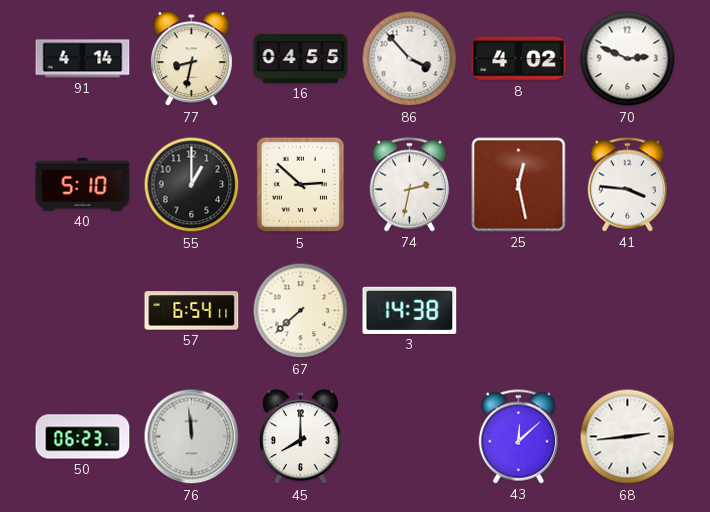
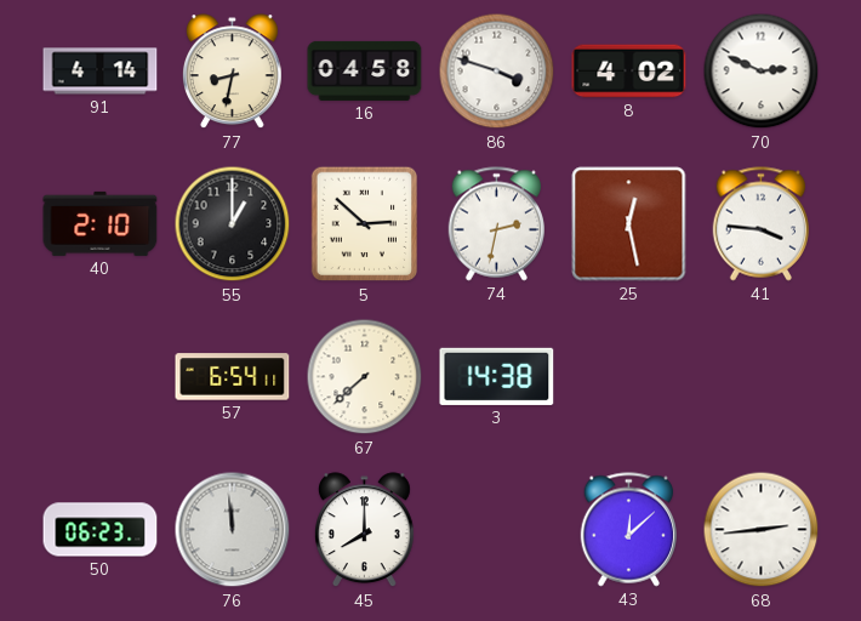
16: 04:55 -> 04:58
86: 3:53 -> 3:48
40: 5:10 -> 2:10
